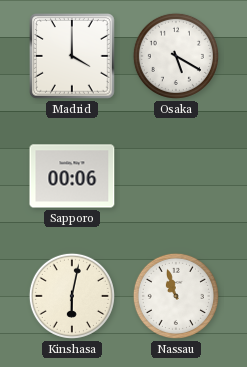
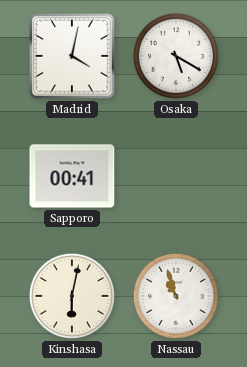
Madrid: 4:00 -> 4:02
Sapporo: 00:06 -> 00:41
